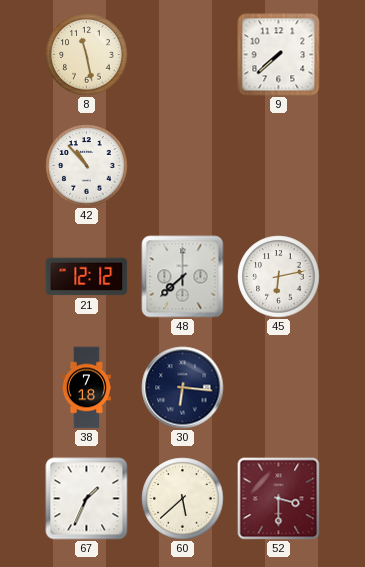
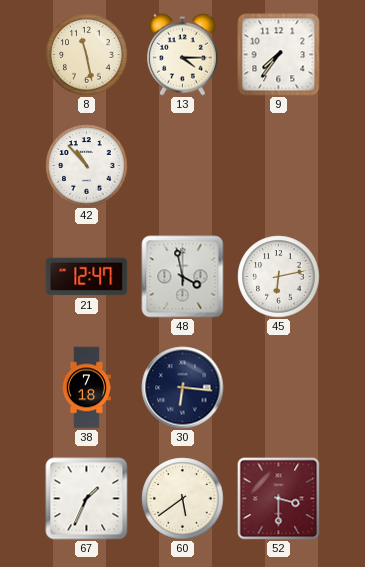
13: none -> 4:15
9: 7:38 -> 7:36
21: 12:12 -> 12:47
48: 7:38 -> 3:58
60: 5:38 -> 5:39
